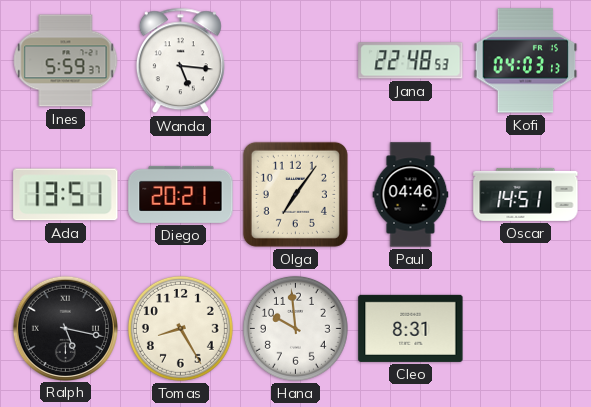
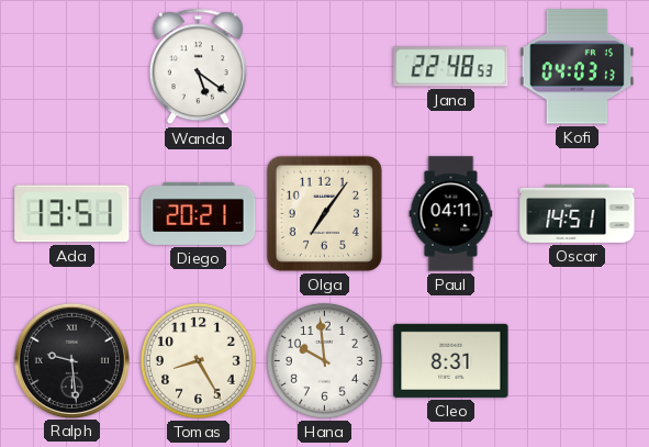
Ines: 5:59 -> none
Wanda: 5:16 -> 5:21
Paul: 04:46 -> 04:11
Ralph: 5:17 -> 9:29
